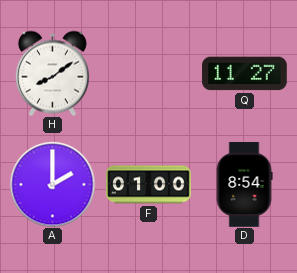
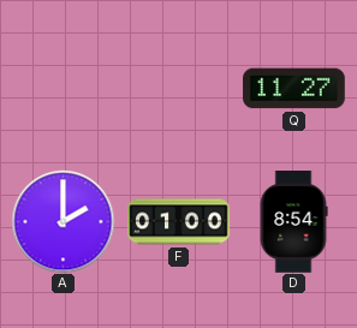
H: 8:09 -> none
